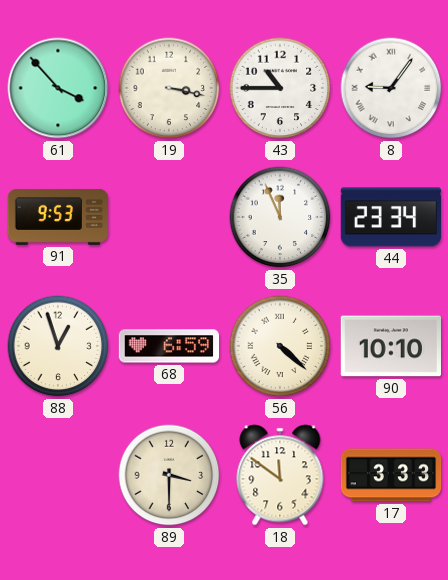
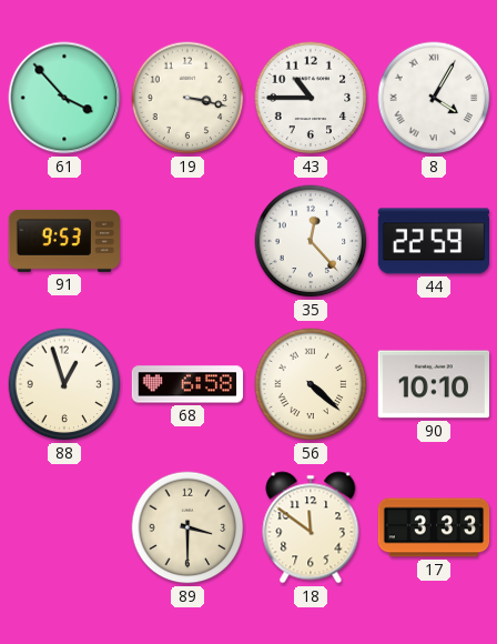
8: 9:06 -> 4:05
35: 11:56 -> 12:23
44: 23:34 -> 22:59
68: 6:59 -> 6:58
